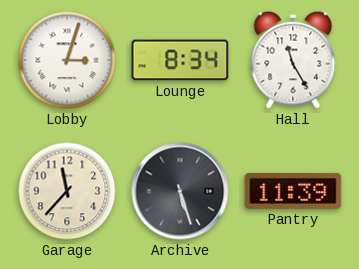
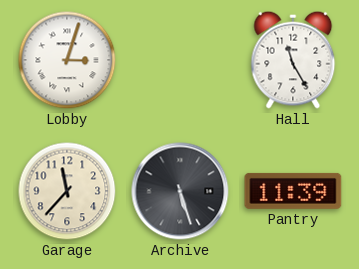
Lounge: 8:34 -> none
